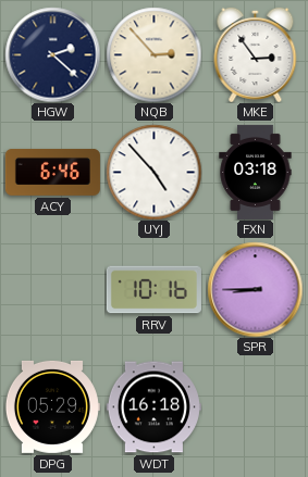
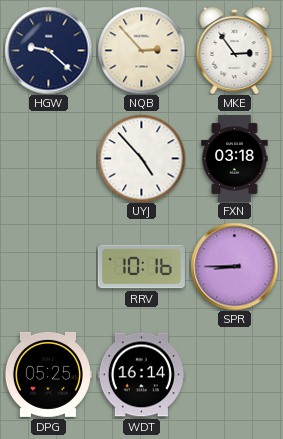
HGW: 2:22 -> 9:22
ACY: 6:46 -> none
DPG: 05:29 -> 05:25
WDT: 16:18 -> 16:14
